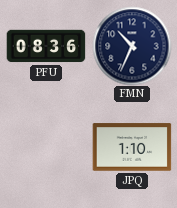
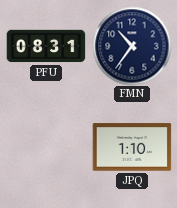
PFU: 08:36 -> 08:31
FMN: 10:34 -> 10:36
